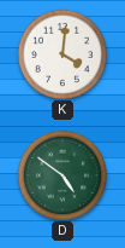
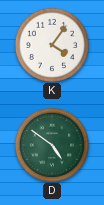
K: 4:01 -> 4:06
